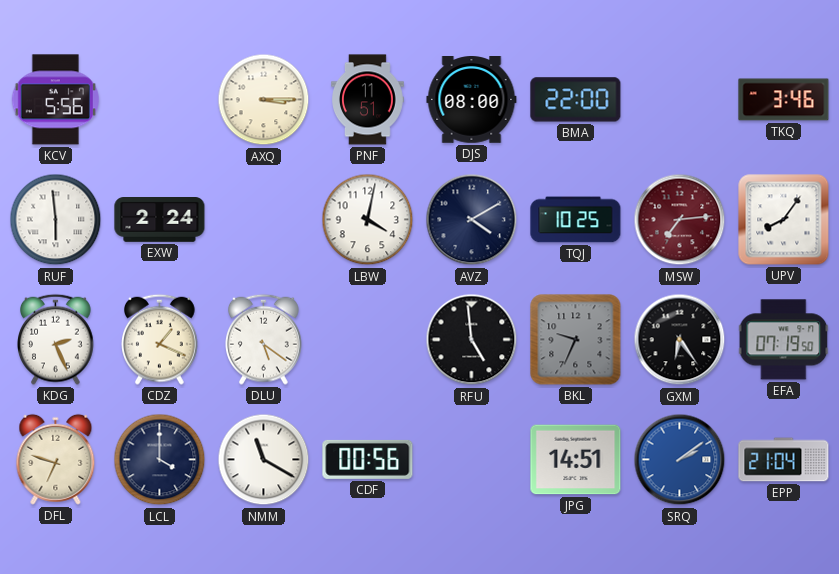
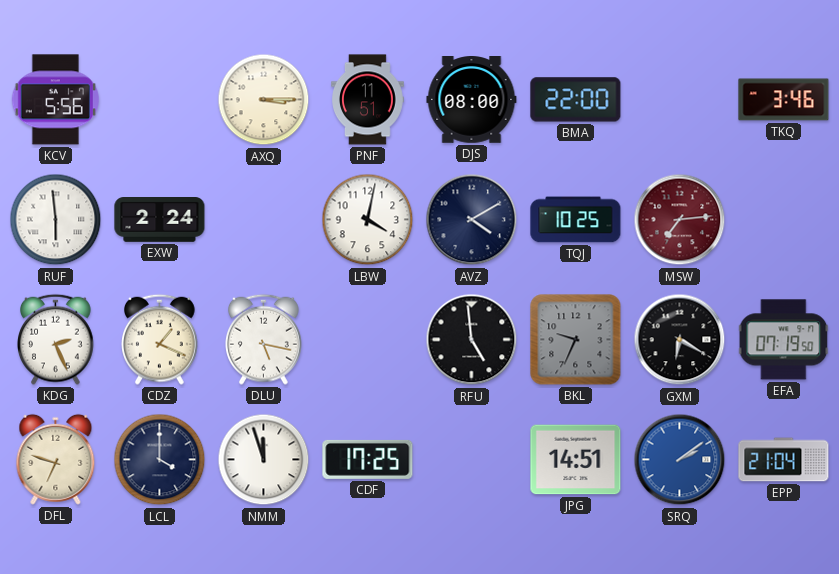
UPV: 8:06 -> none
DLU: 5:21 -> 5:17
GXM: 6:24 -> 6:20
NMM: 11:20 -> 11:57
CDF: 00:56 -> 17:25
